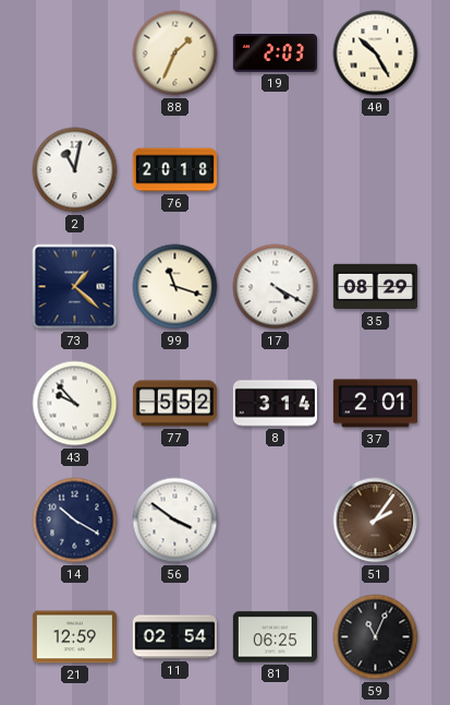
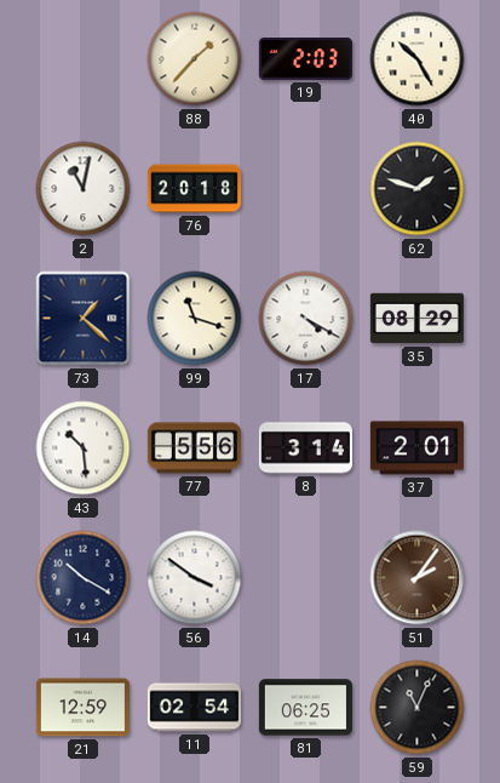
88: 1:34 -> 1:37
62: none -> 1:48
43: 9:53 -> 10:29
77: 5:52 -> 5:56
